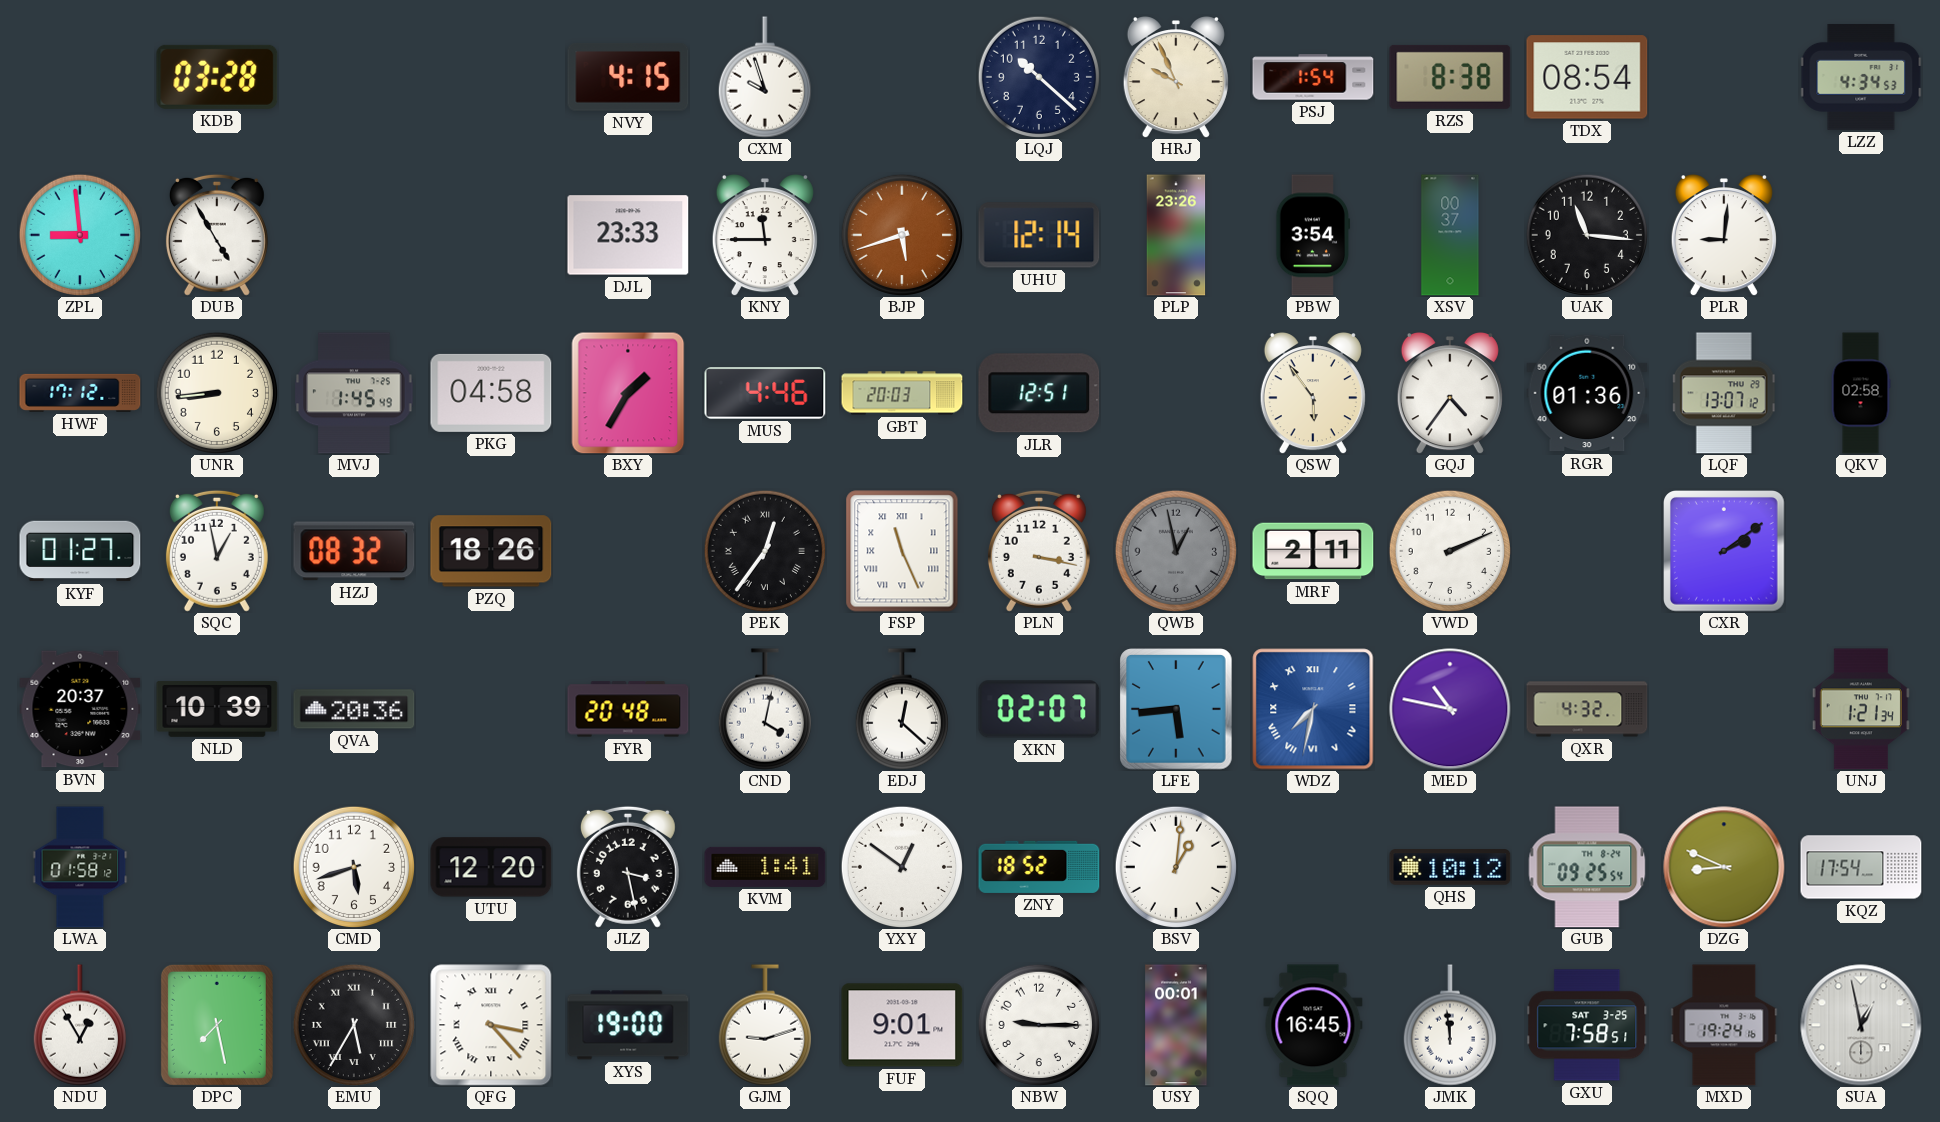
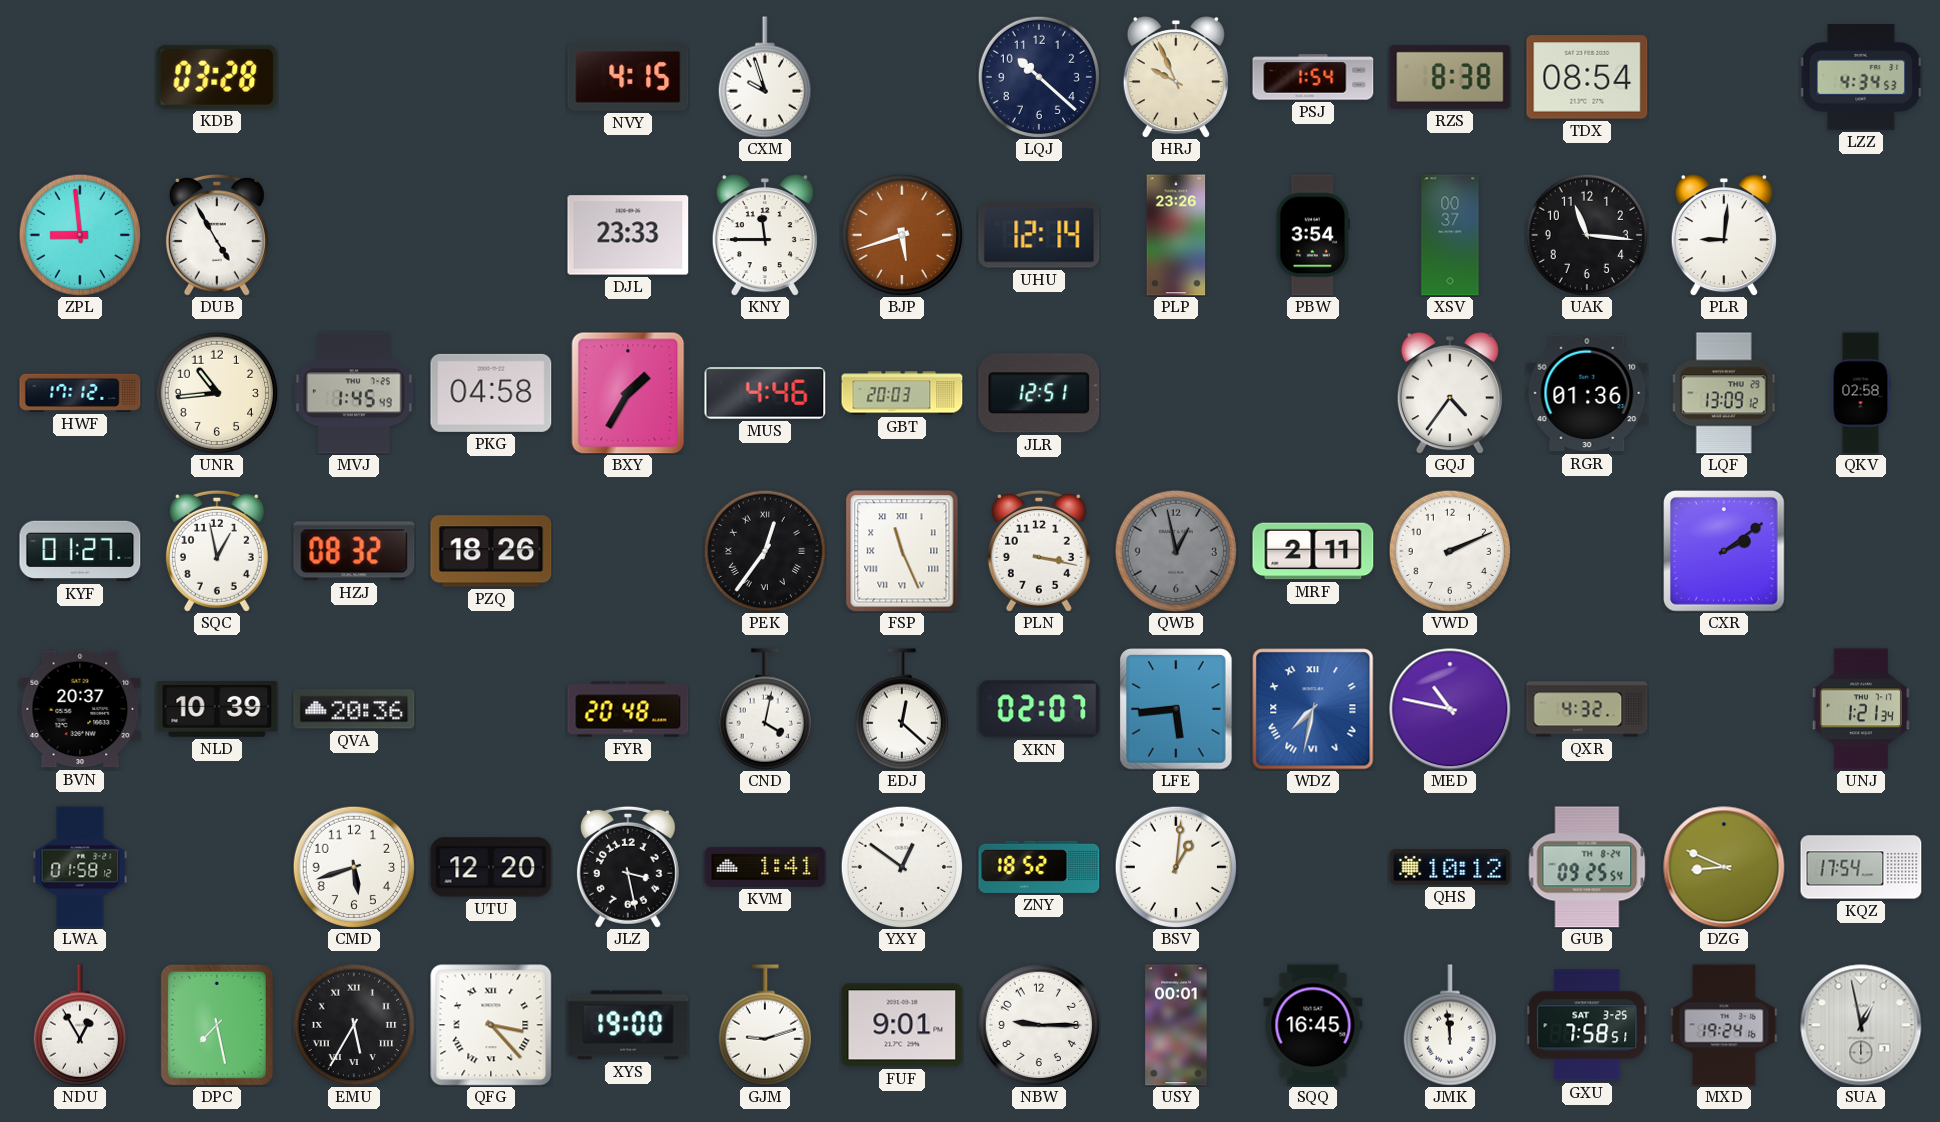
UNR: 8:44 -> 10:44
QSW: 5:54 -> none
LQF: 13:07 -> 13:09
